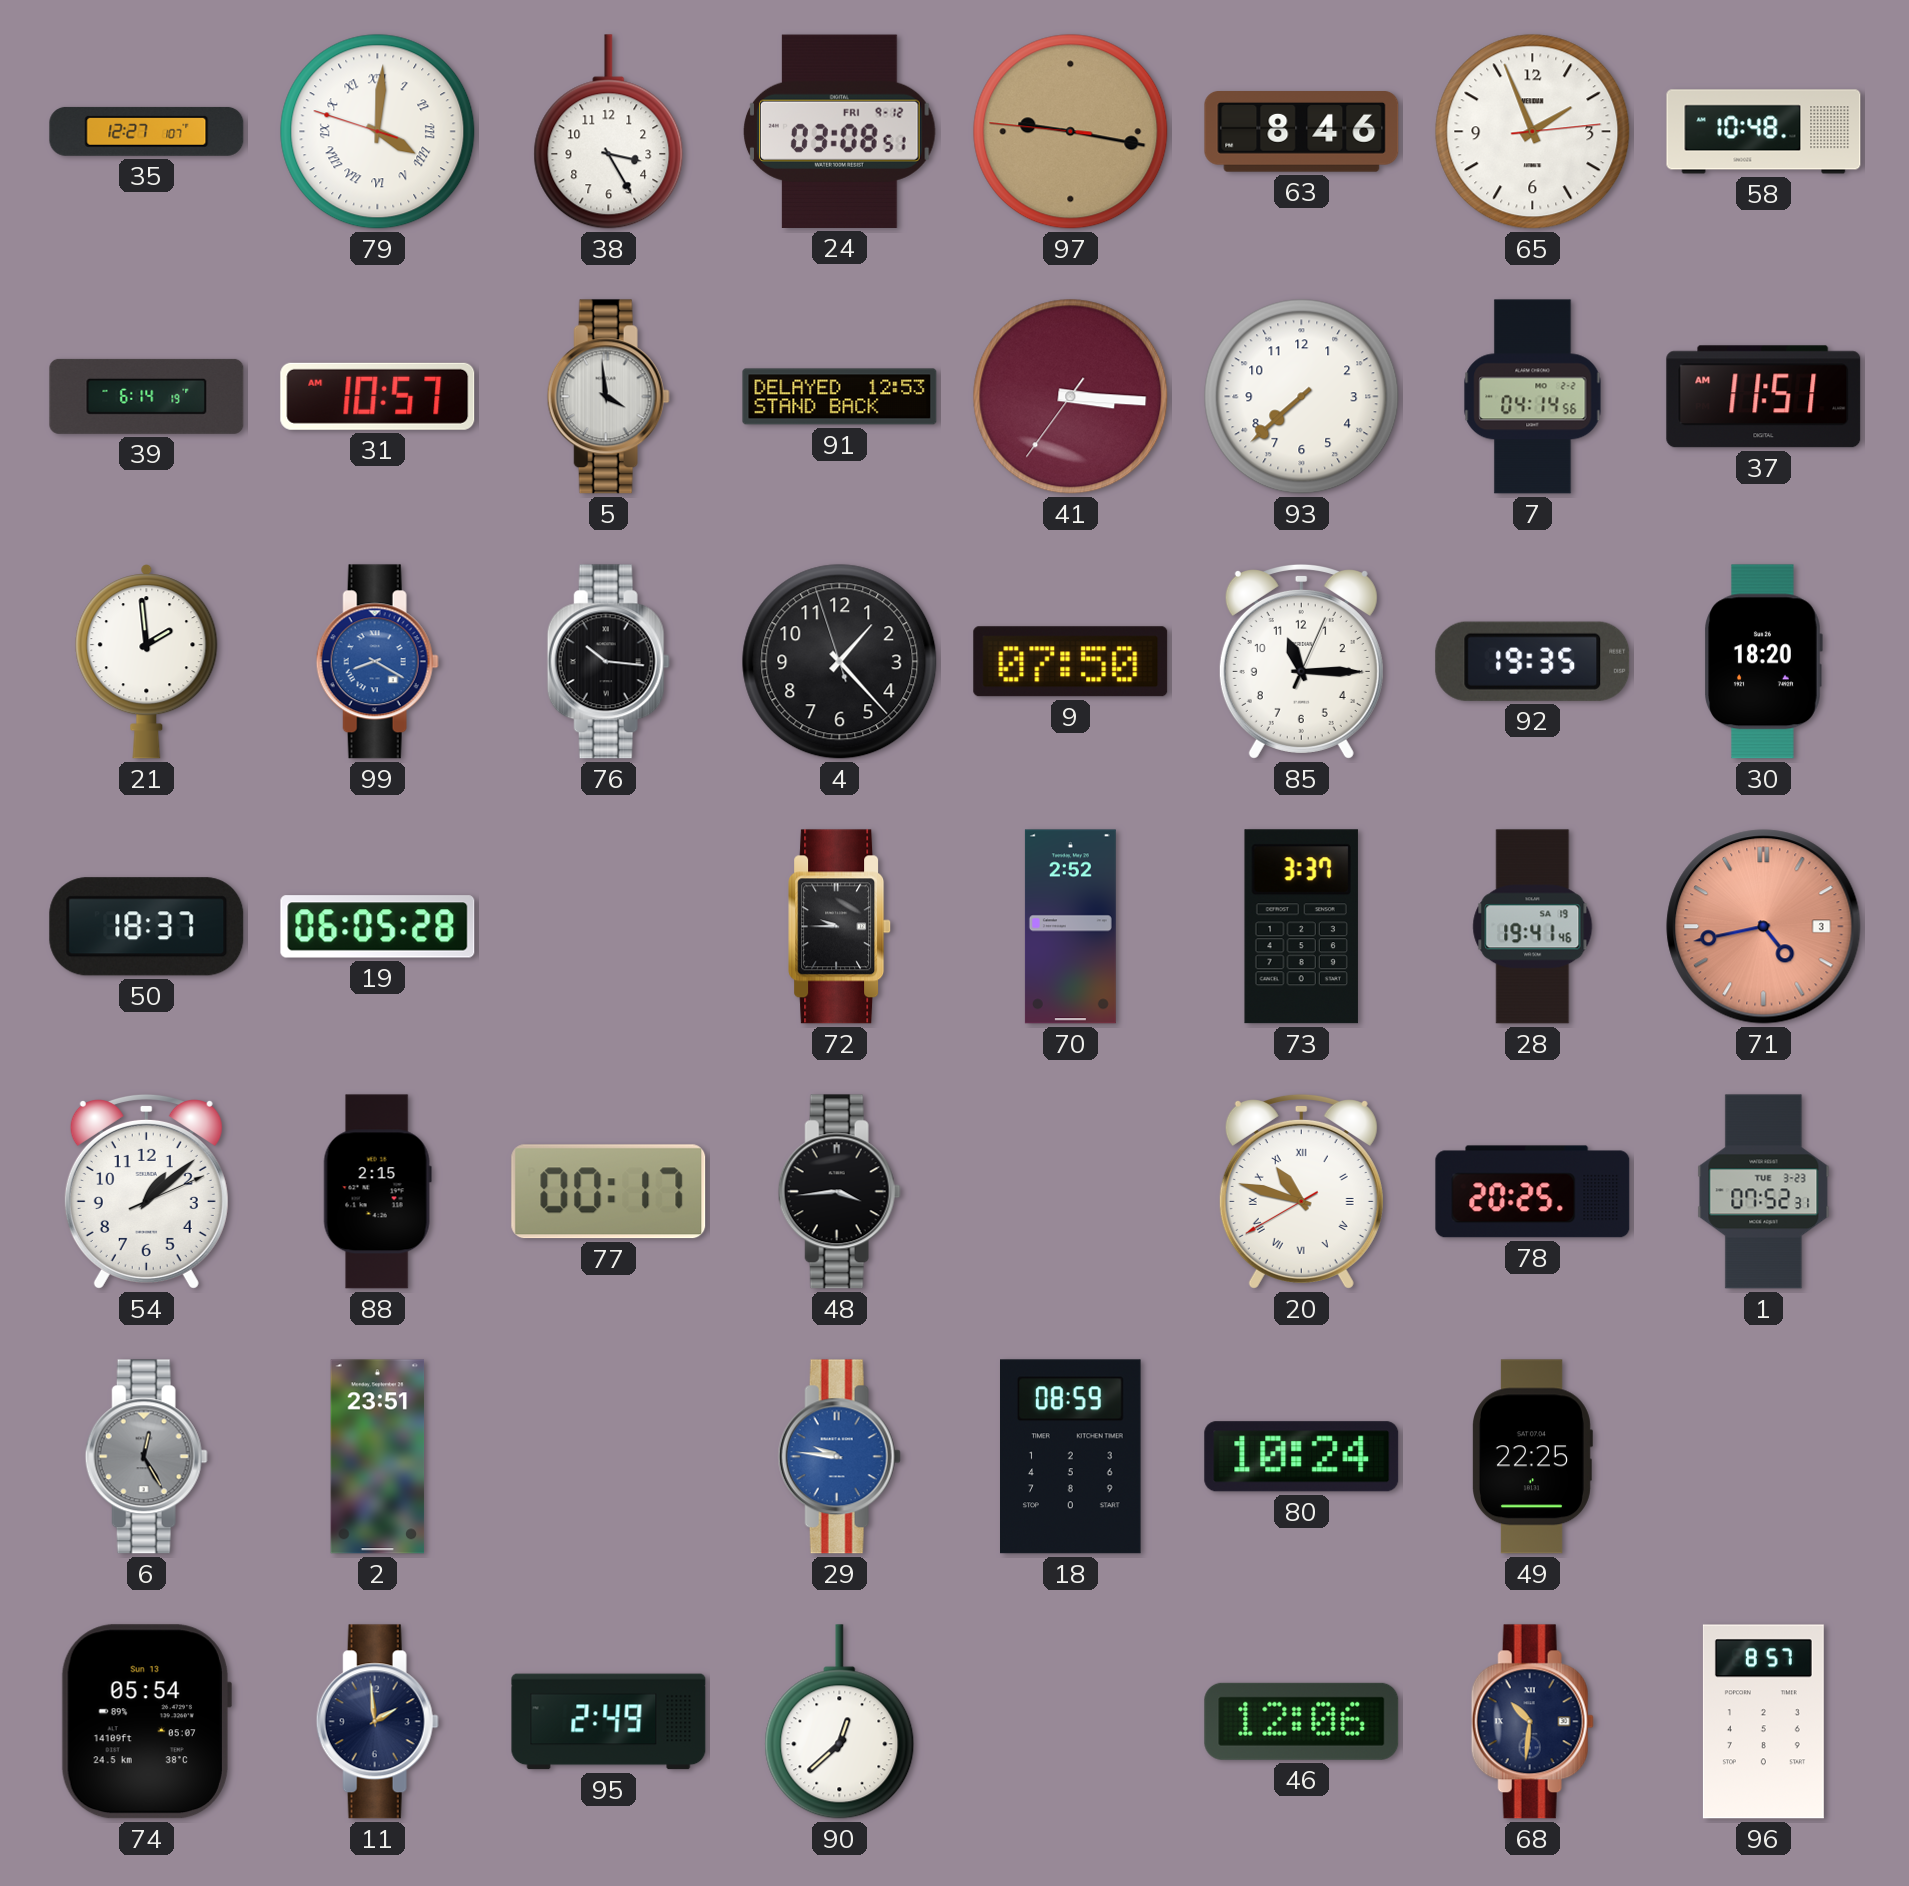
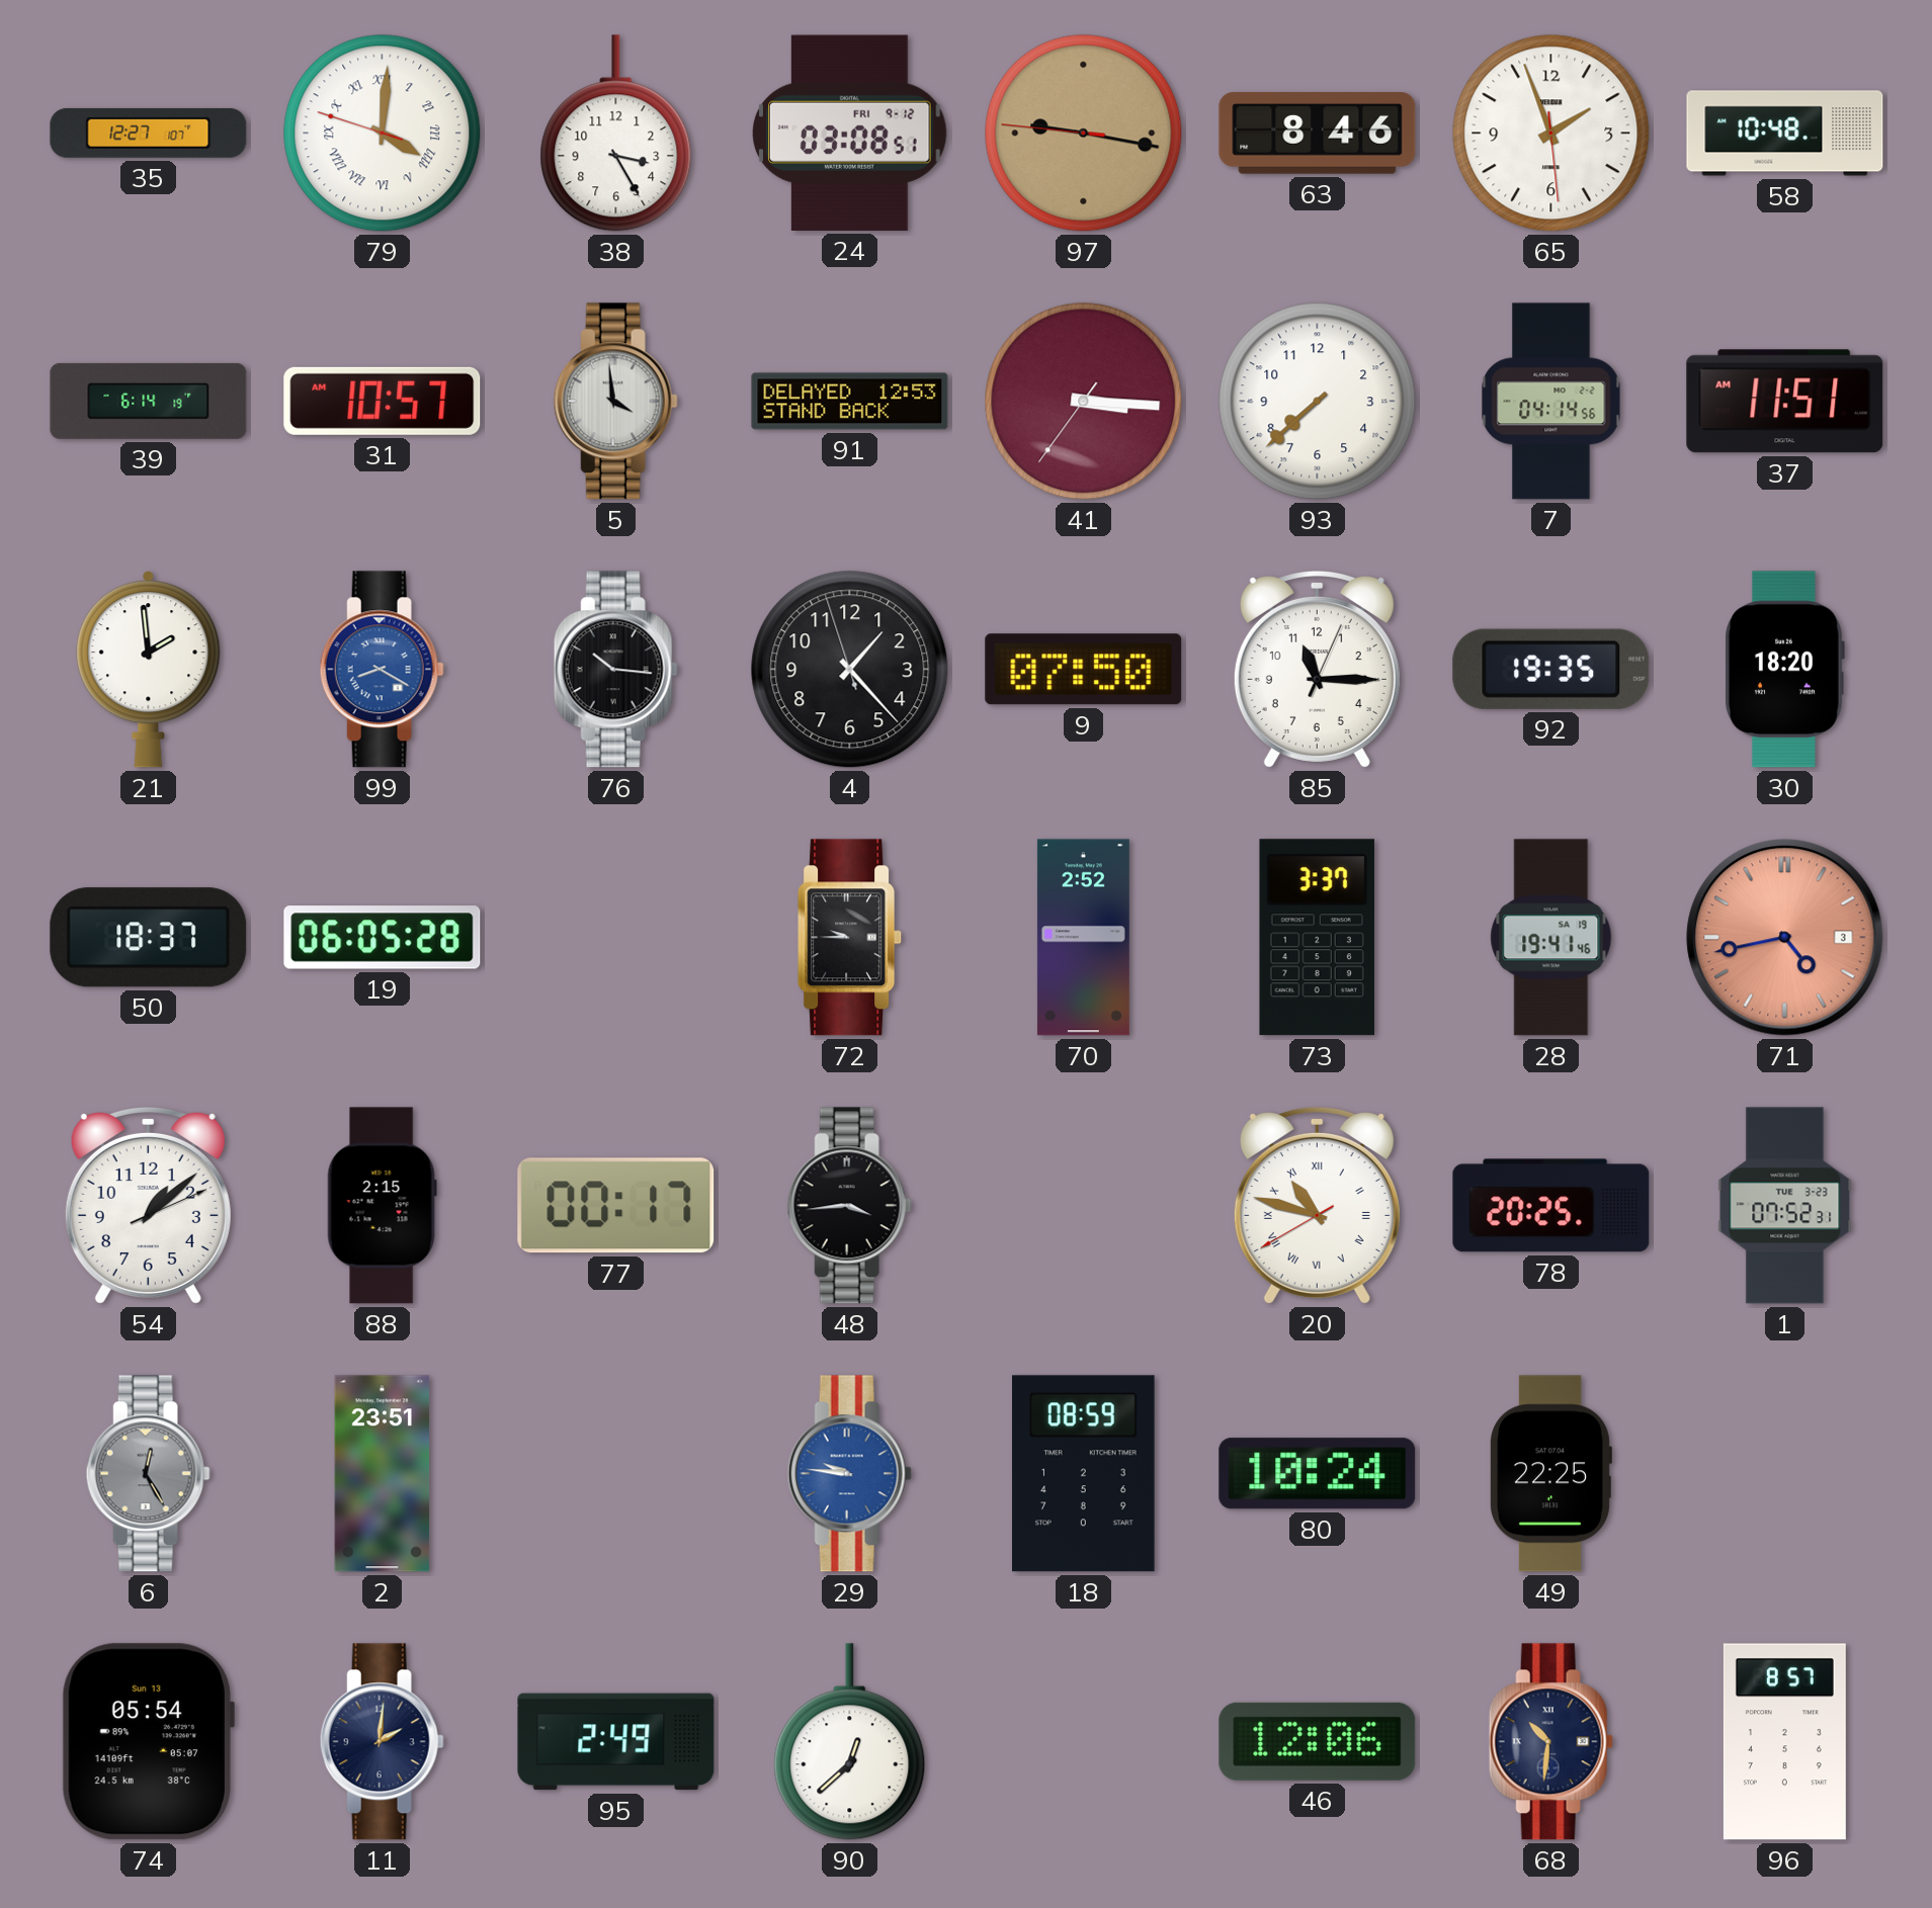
65: 1:56:14 -> 1:56:29
11: 1:59 -> 2:01
